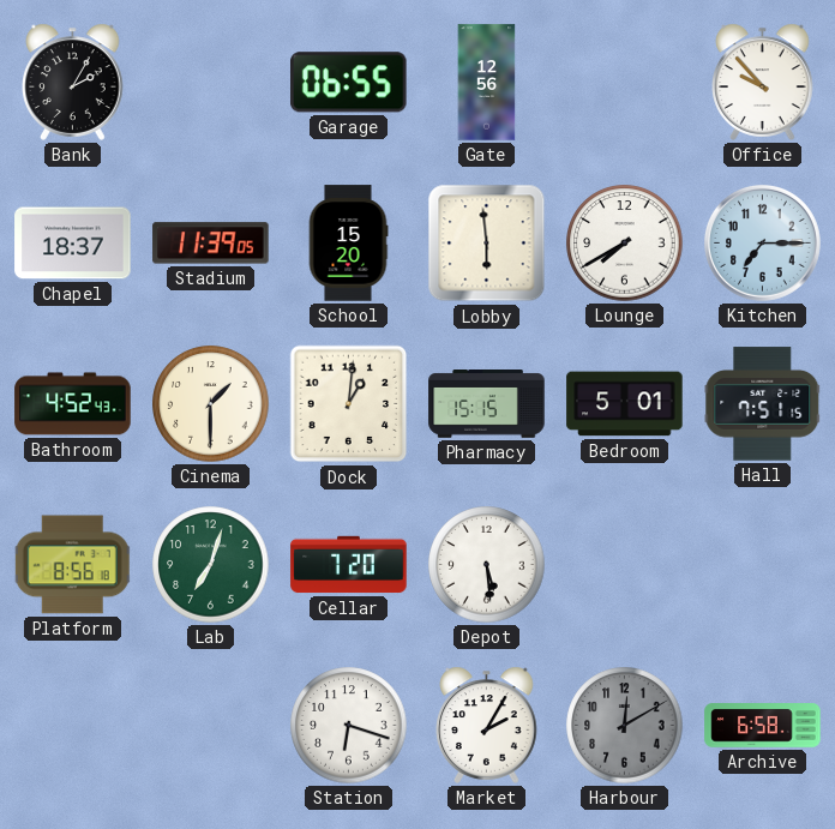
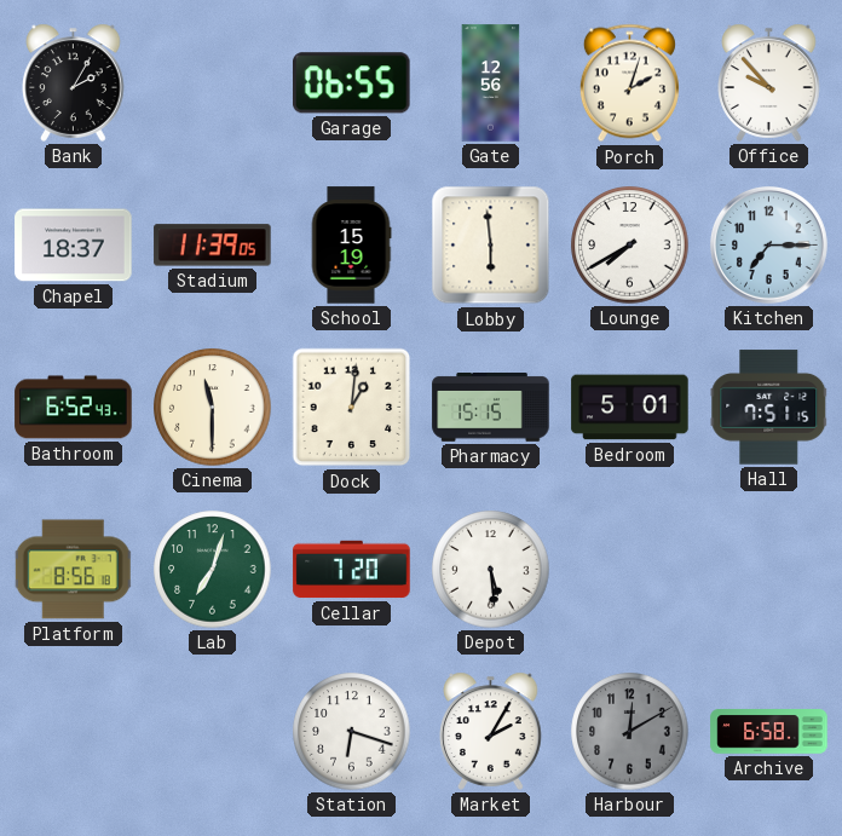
Porch: none -> 2:03
School: 15:20 -> 15:19
Bathroom: 4:52 -> 6:52
Cinema: 1:30 -> 11:30
